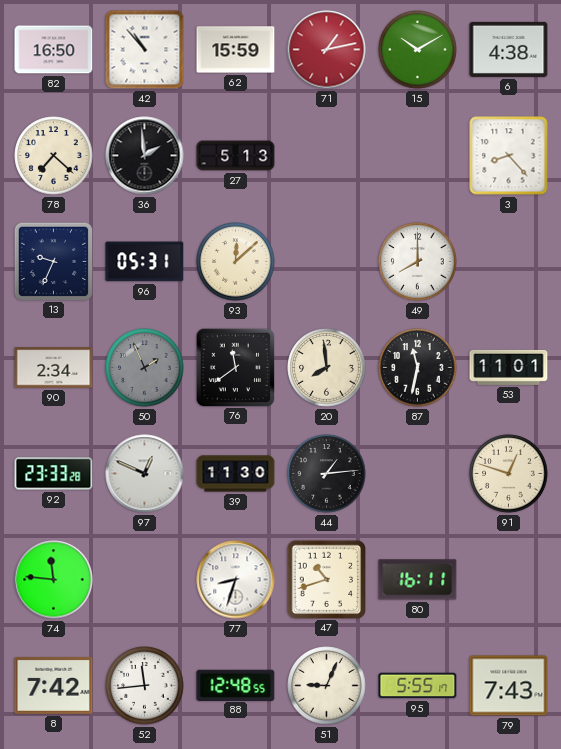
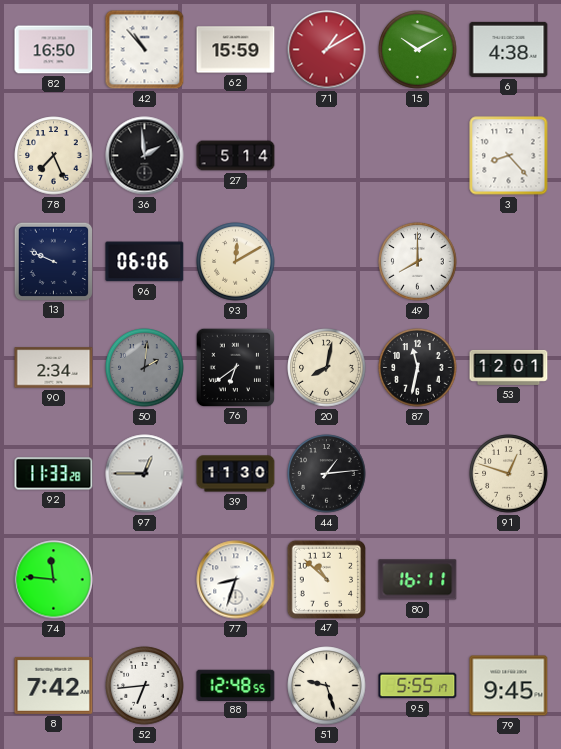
71: 1:13 -> 1:10
78: 7:22 -> 7:26
27: 5:13 -> 5:14
13: 9:34 -> 9:49
96: 05:31 -> 06:06
93: 12:08 -> 12:10
50: 1:56 -> 2:01
76: 11:39 -> 6:39
20: 7:59 -> 8:02
53: 11:01 -> 12:01
92: 23:33 -> 11:33
97: 12:49 -> 12:45
47: 10:42 -> 10:52
52: 11:44 -> 6:44
51: 9:04 -> 9:27
79: 7:43 -> 9:45
